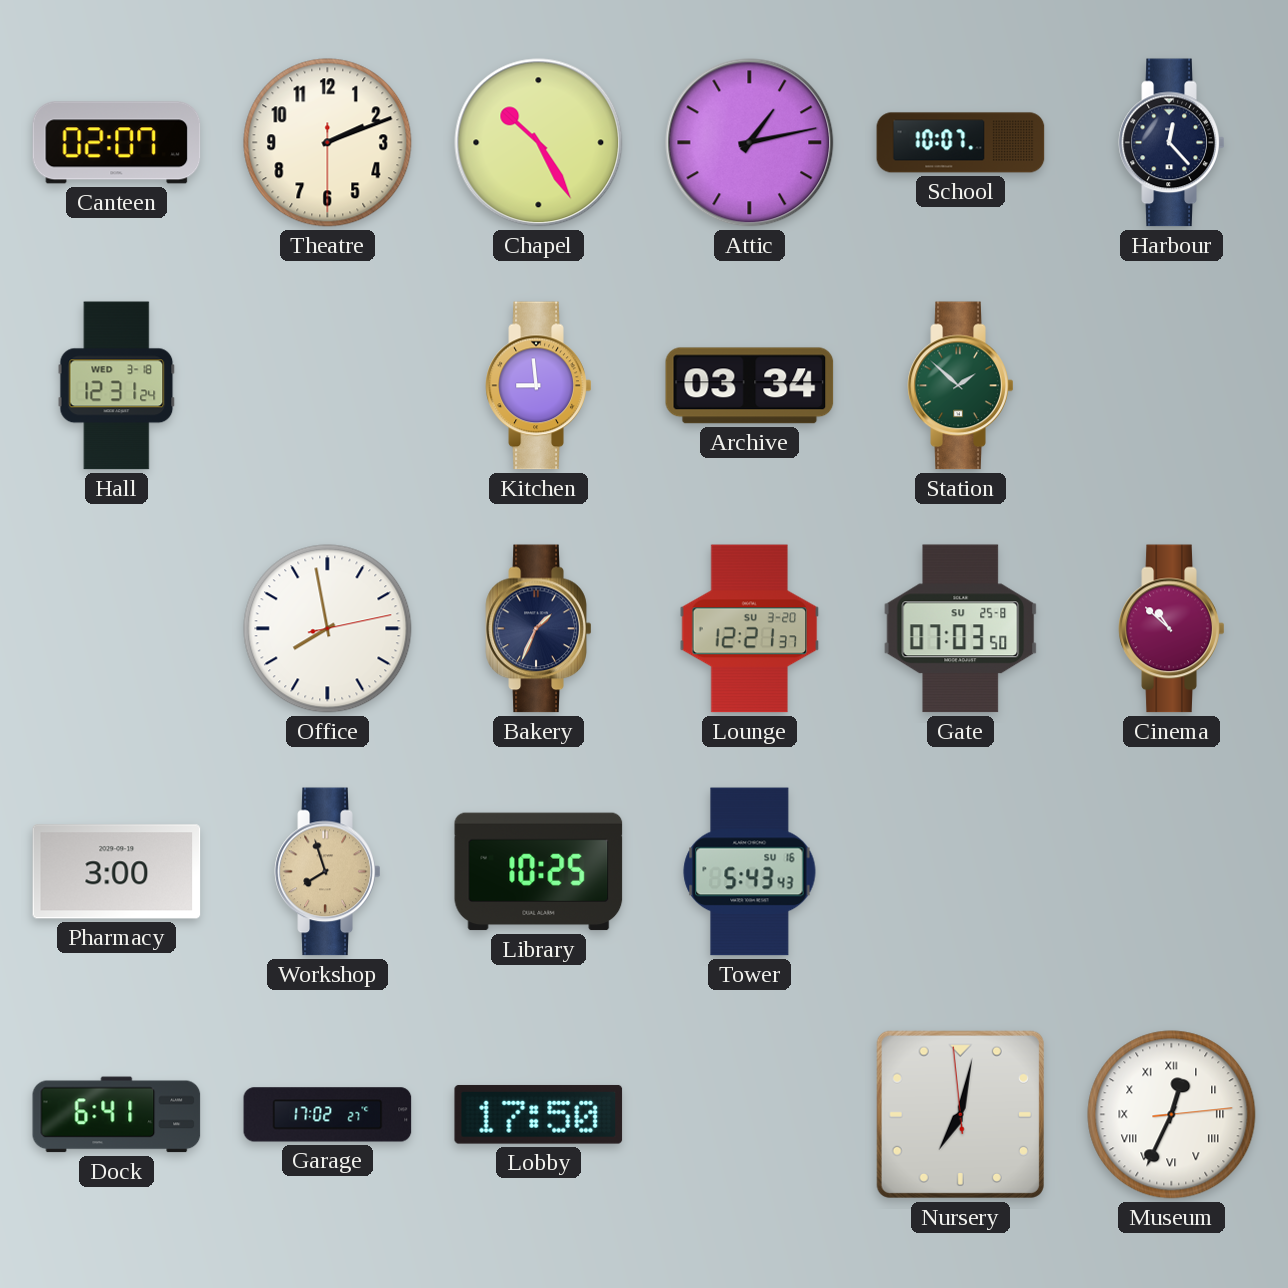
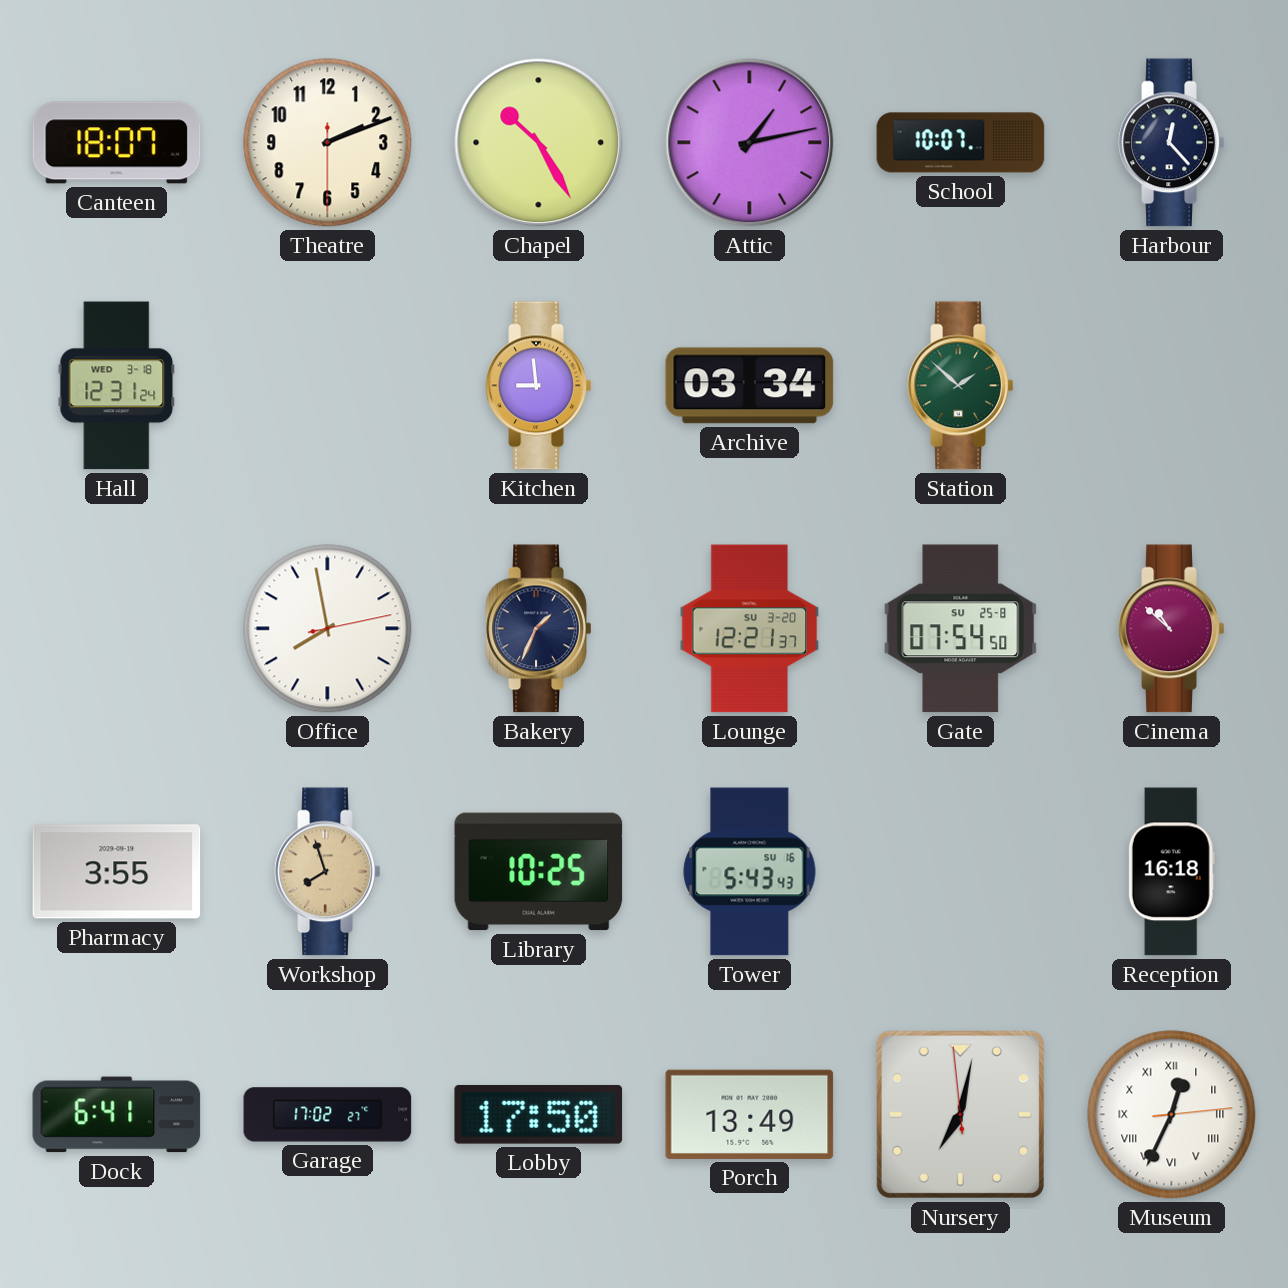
Canteen: 02:07 -> 18:07
Gate: 07:03 -> 07:54
Pharmacy: 3:00 -> 3:55
Reception: none -> 16:18
Porch: none -> 13:49
